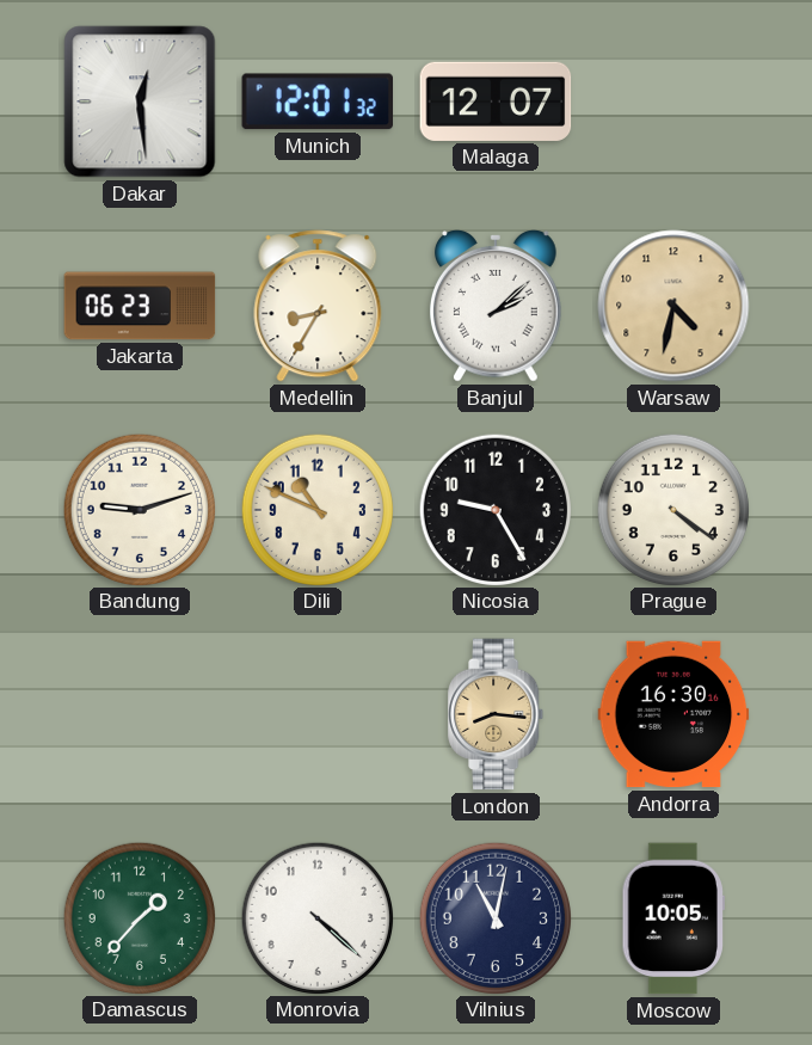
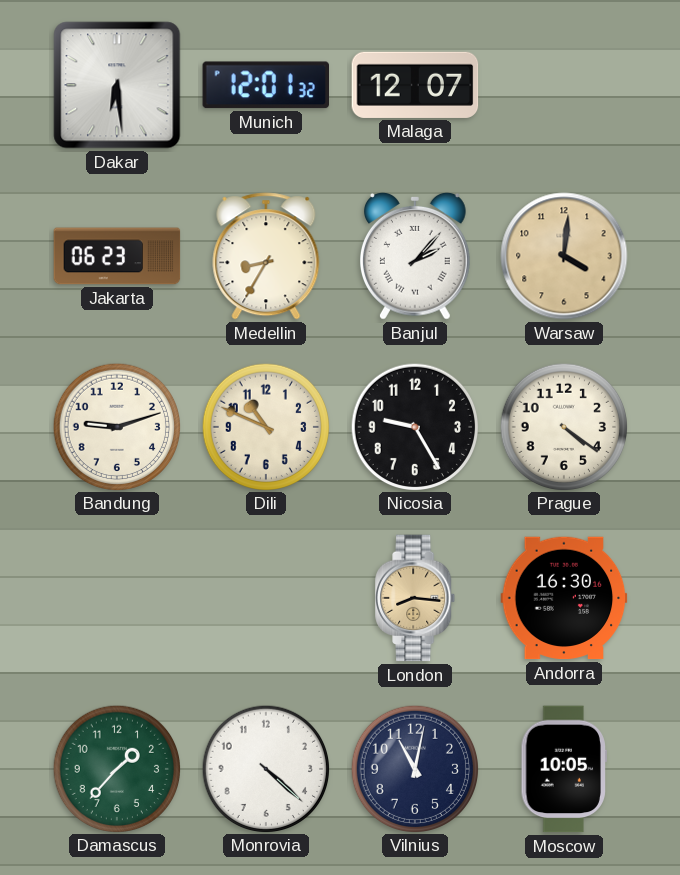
Dakar: 12:29 -> 6:29
Banjul: 2:08 -> 2:07
Warsaw: 4:32 -> 4:01
